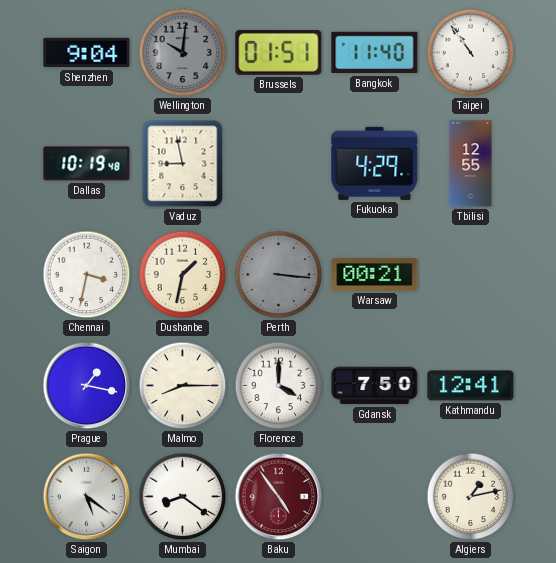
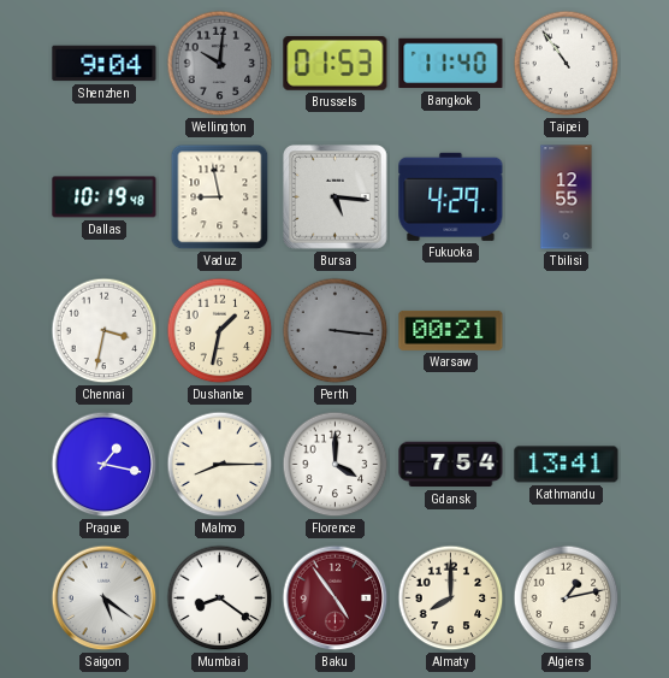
Brussels: 01:51 -> 01:53
Bursa: none -> 5:16
Gdansk: 7:50 -> 7:54
Kathmandu: 12:41 -> 13:41
Almaty: none -> 8:00
